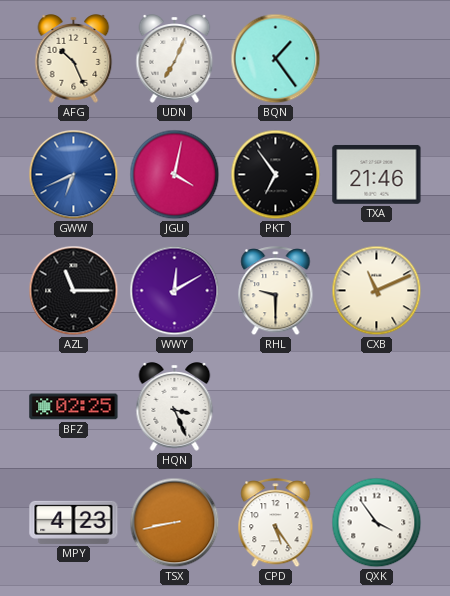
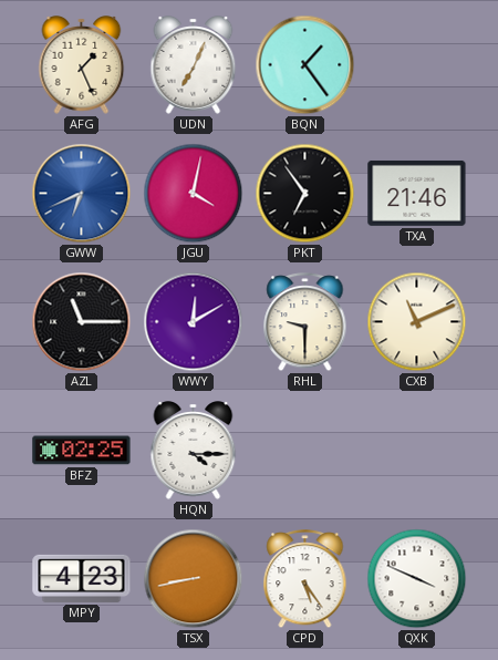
AFG: 10:26 -> 1:26
HQN: 3:26 -> 4:15
QXK: 3:54 -> 3:49
